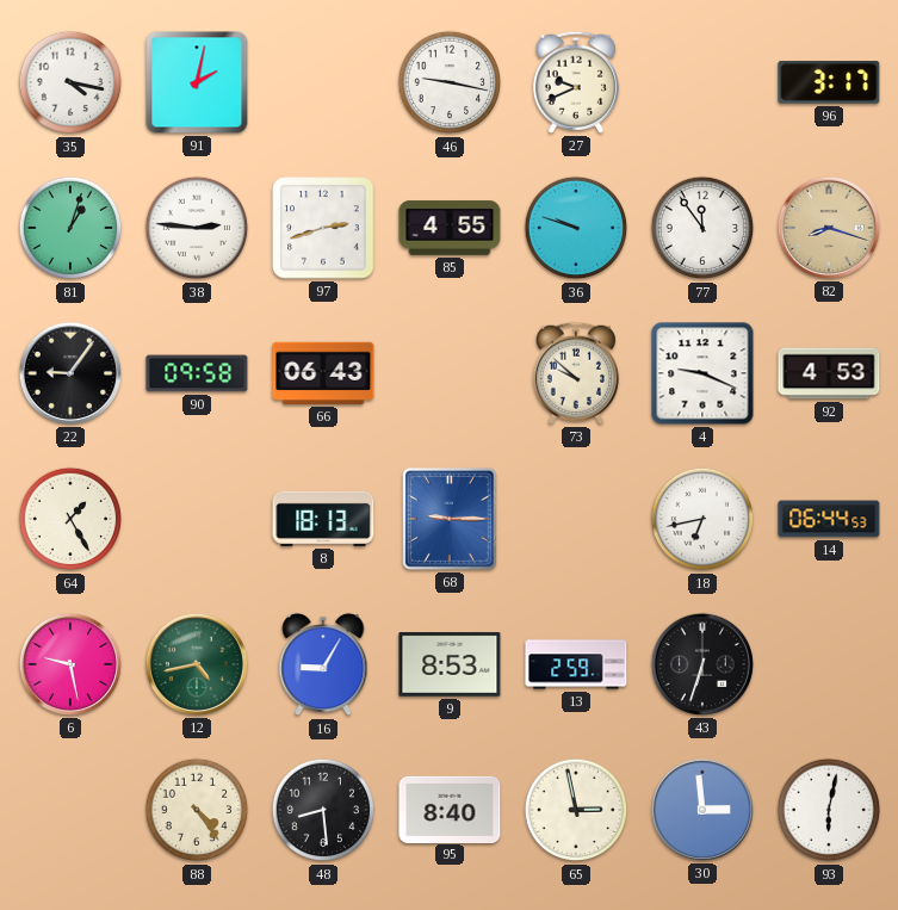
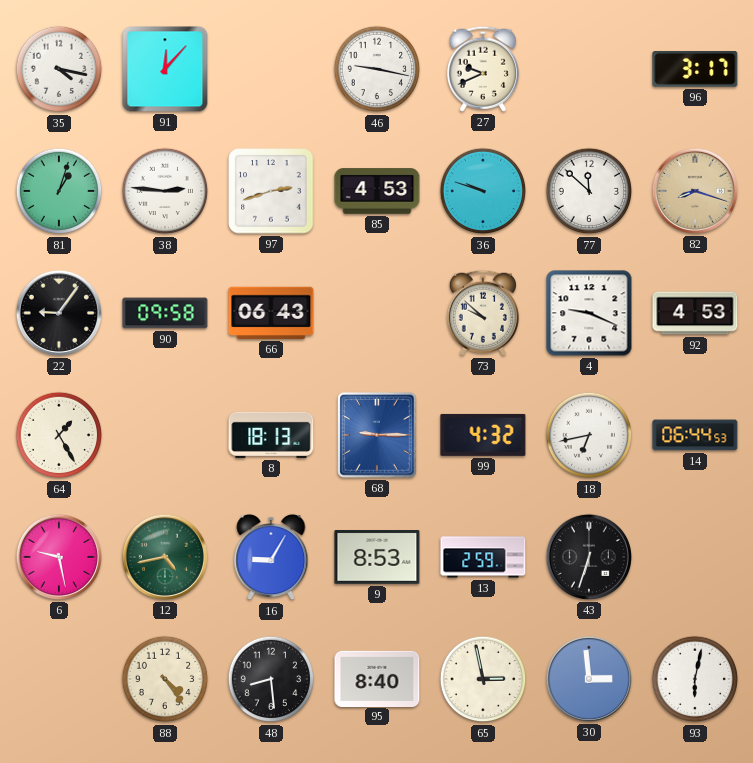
91: 2:02 -> 12:07
85: 4:55 -> 4:53
77: 11:54 -> 11:52
99: none -> 4:32
